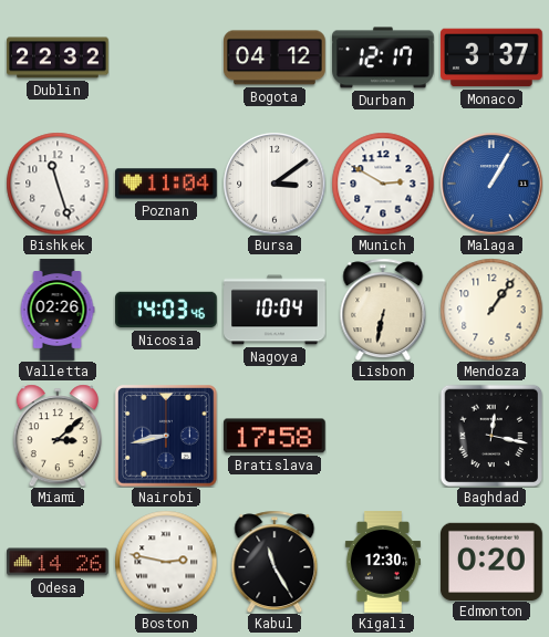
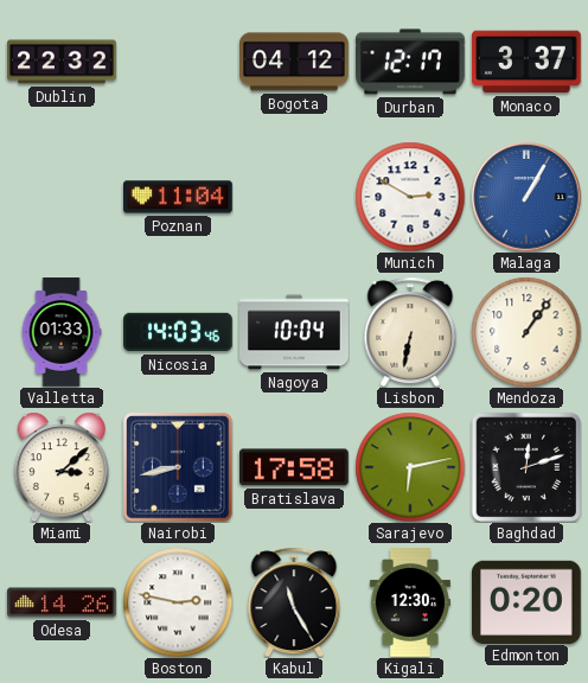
Bishkek: 11:27 -> none
Bursa: 3:09 -> none
Valletta: 02:26 -> 01:33
Sarajevo: none -> 6:13
Baghdad: 12:17 -> 12:12
